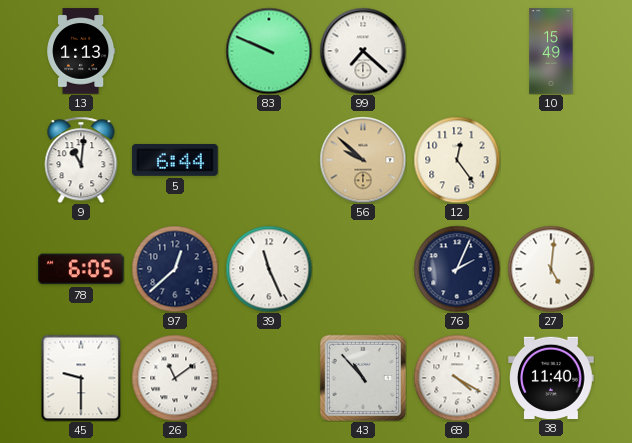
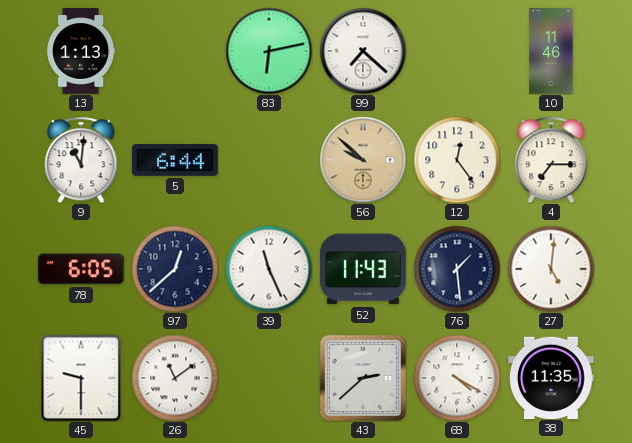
83: 9:49 -> 6:13
10: 15:49 -> 11:46
4: none -> 7:15
52: none -> 11:43
76: 2:04 -> 1:29
43: 10:53 -> 2:38
38: 11:40 -> 11:35
